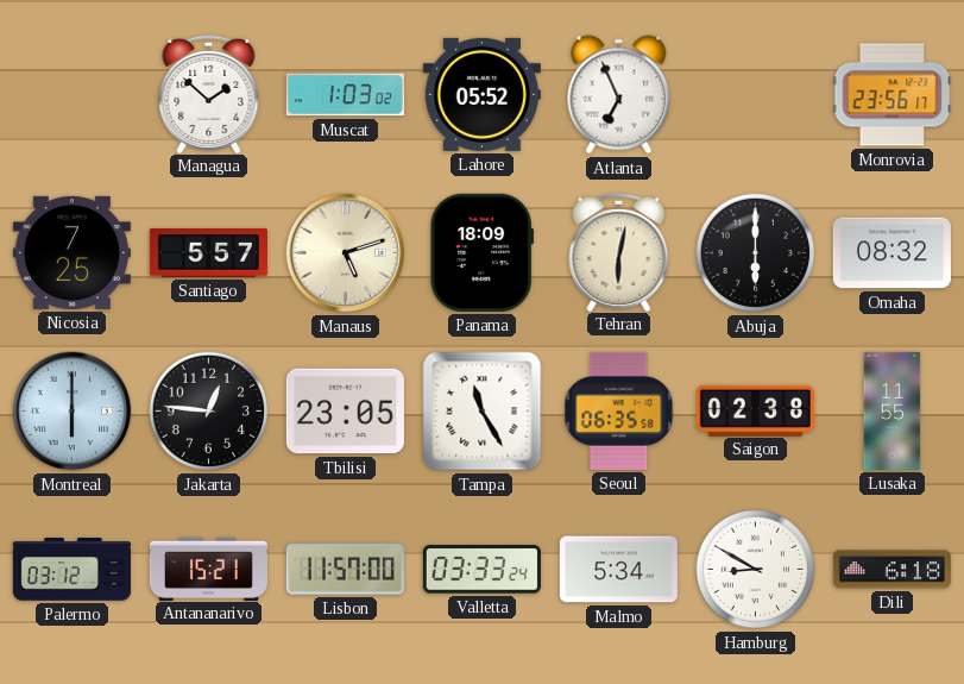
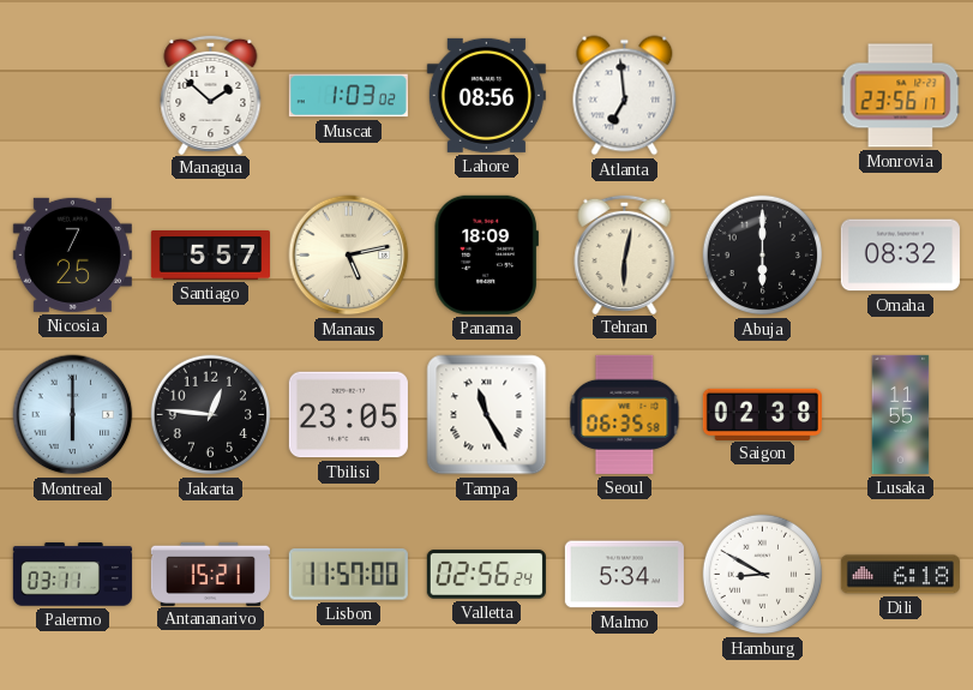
Lahore: 05:52 -> 08:56
Atlanta: 6:56 -> 6:59
Manaus: 5:12 -> 5:13
Palermo: 03:12 -> 03:11
Valletta: 03:33 -> 02:56
